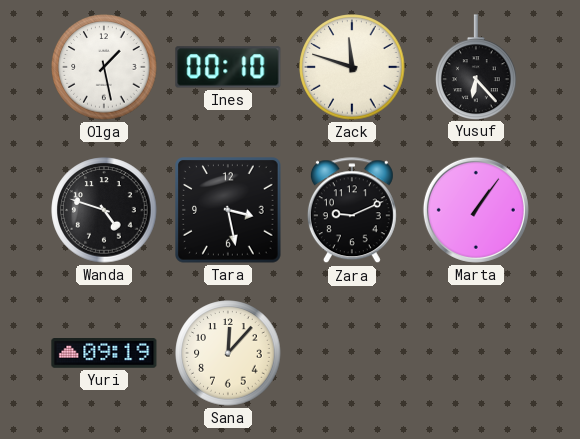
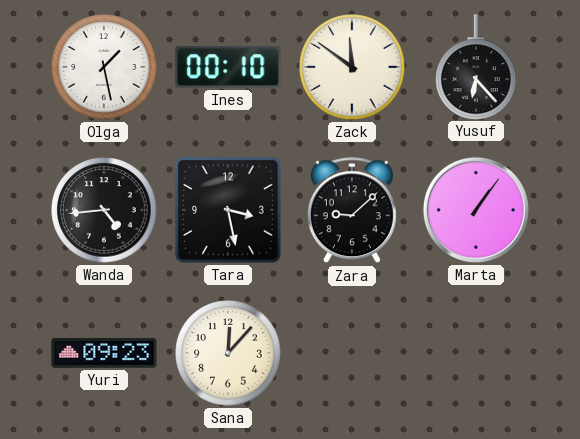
Zack: 11:48 -> 11:51
Wanda: 4:48 -> 4:44
Zara: 9:11 -> 9:08
Yuri: 09:19 -> 09:23
